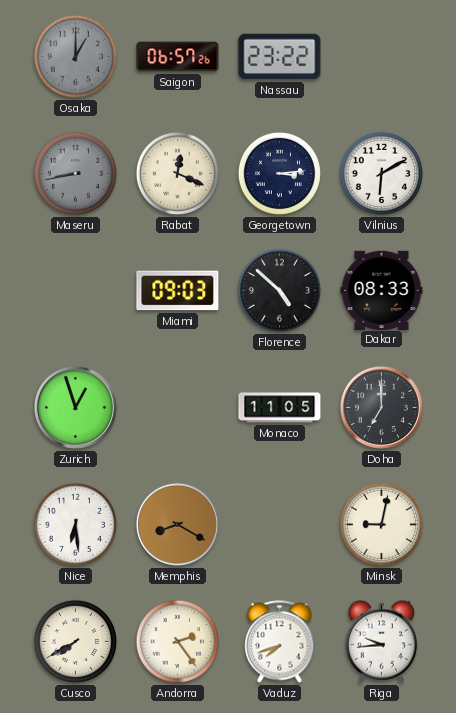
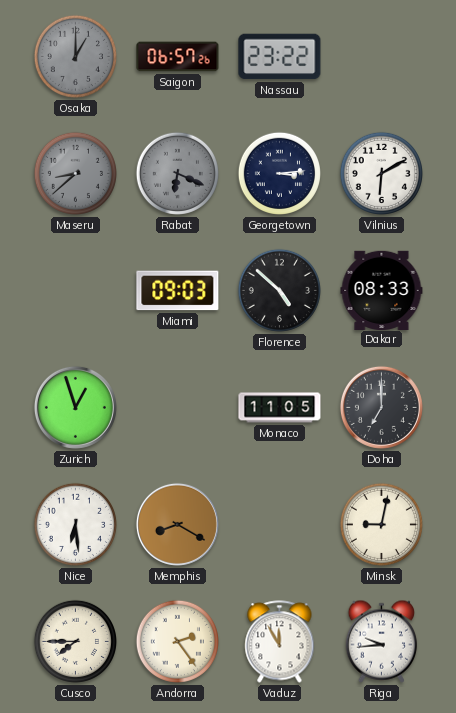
Maseru: 8:43 -> 8:38
Rabat: 12:19 -> 6:19
Rabat dial: cream -> grey
Cusco: 7:40 -> 7:45
Vaduz: 7:42 -> 11:55
